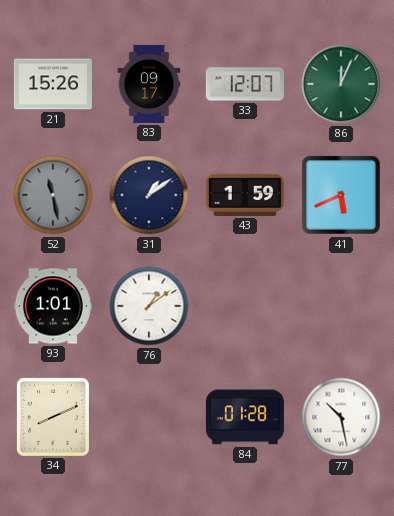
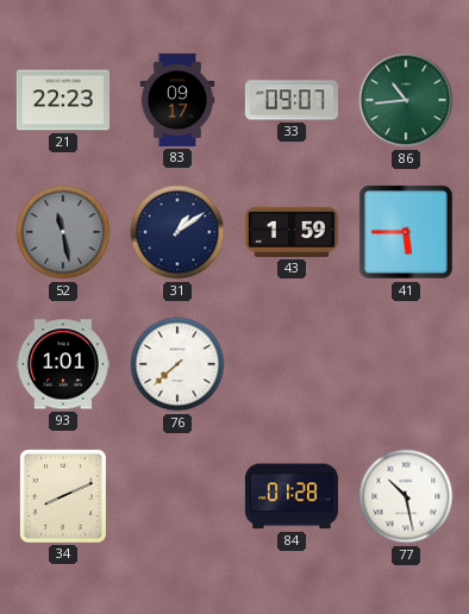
21: 15:26 -> 22:23
33: 12:07 -> 09:07
86: 12:04 -> 10:44
41: 5:41 -> 5:45
76: 1:09 -> 7:38
